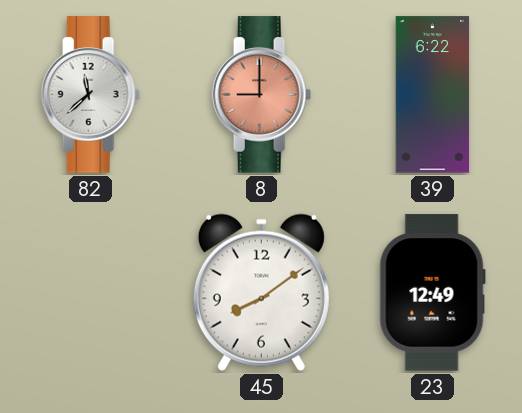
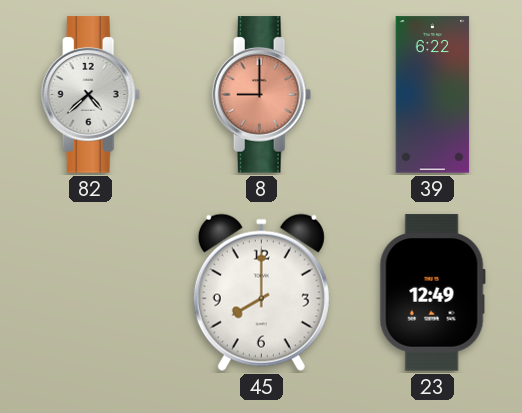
82: 11:38 -> 4:38
45: 8:09 -> 8:00
